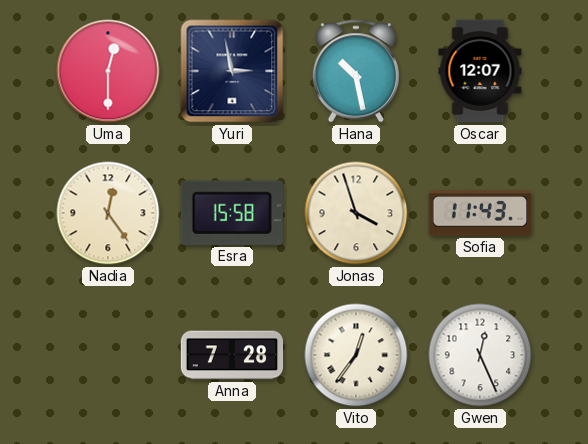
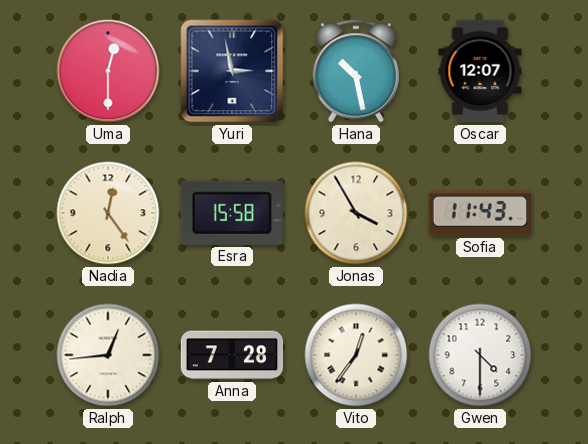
Jonas: 3:57 -> 3:55
Ralph: none -> 12:44
Gwen: 12:26 -> 4:30
